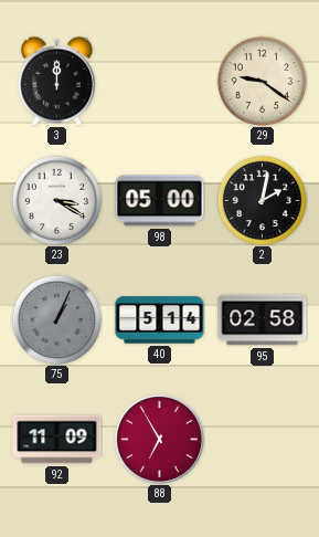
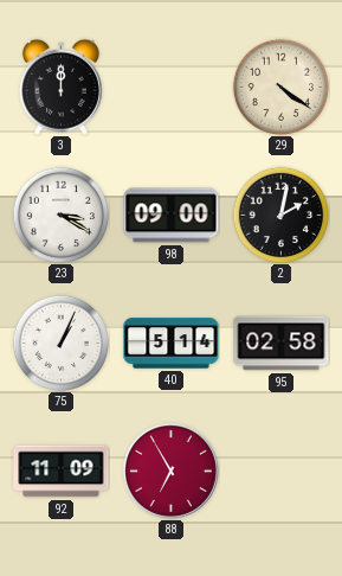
29: 9:21 -> 4:21
98: 05:00 -> 09:00
75 dial: grey -> white
